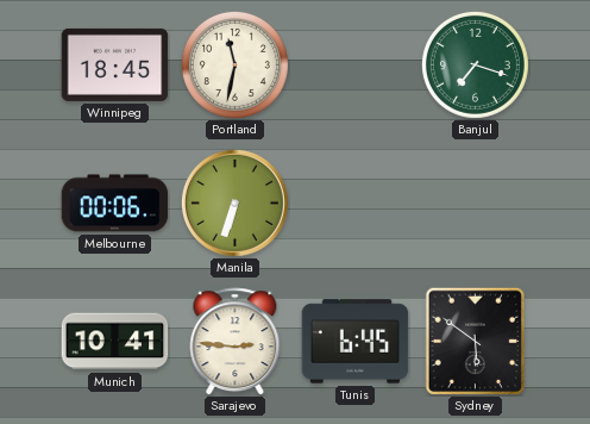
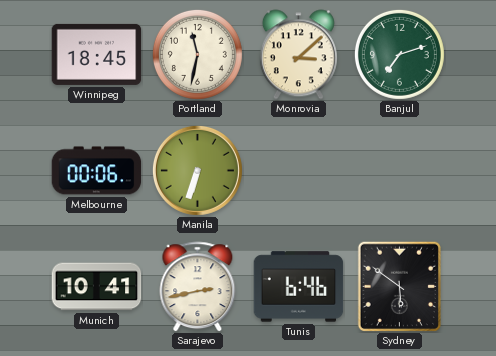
Monrovia: none -> 3:08
Banjul: 7:18 -> 7:12
Sarajevo: 2:46 -> 2:43
Tunis: 6:45 -> 6:46
